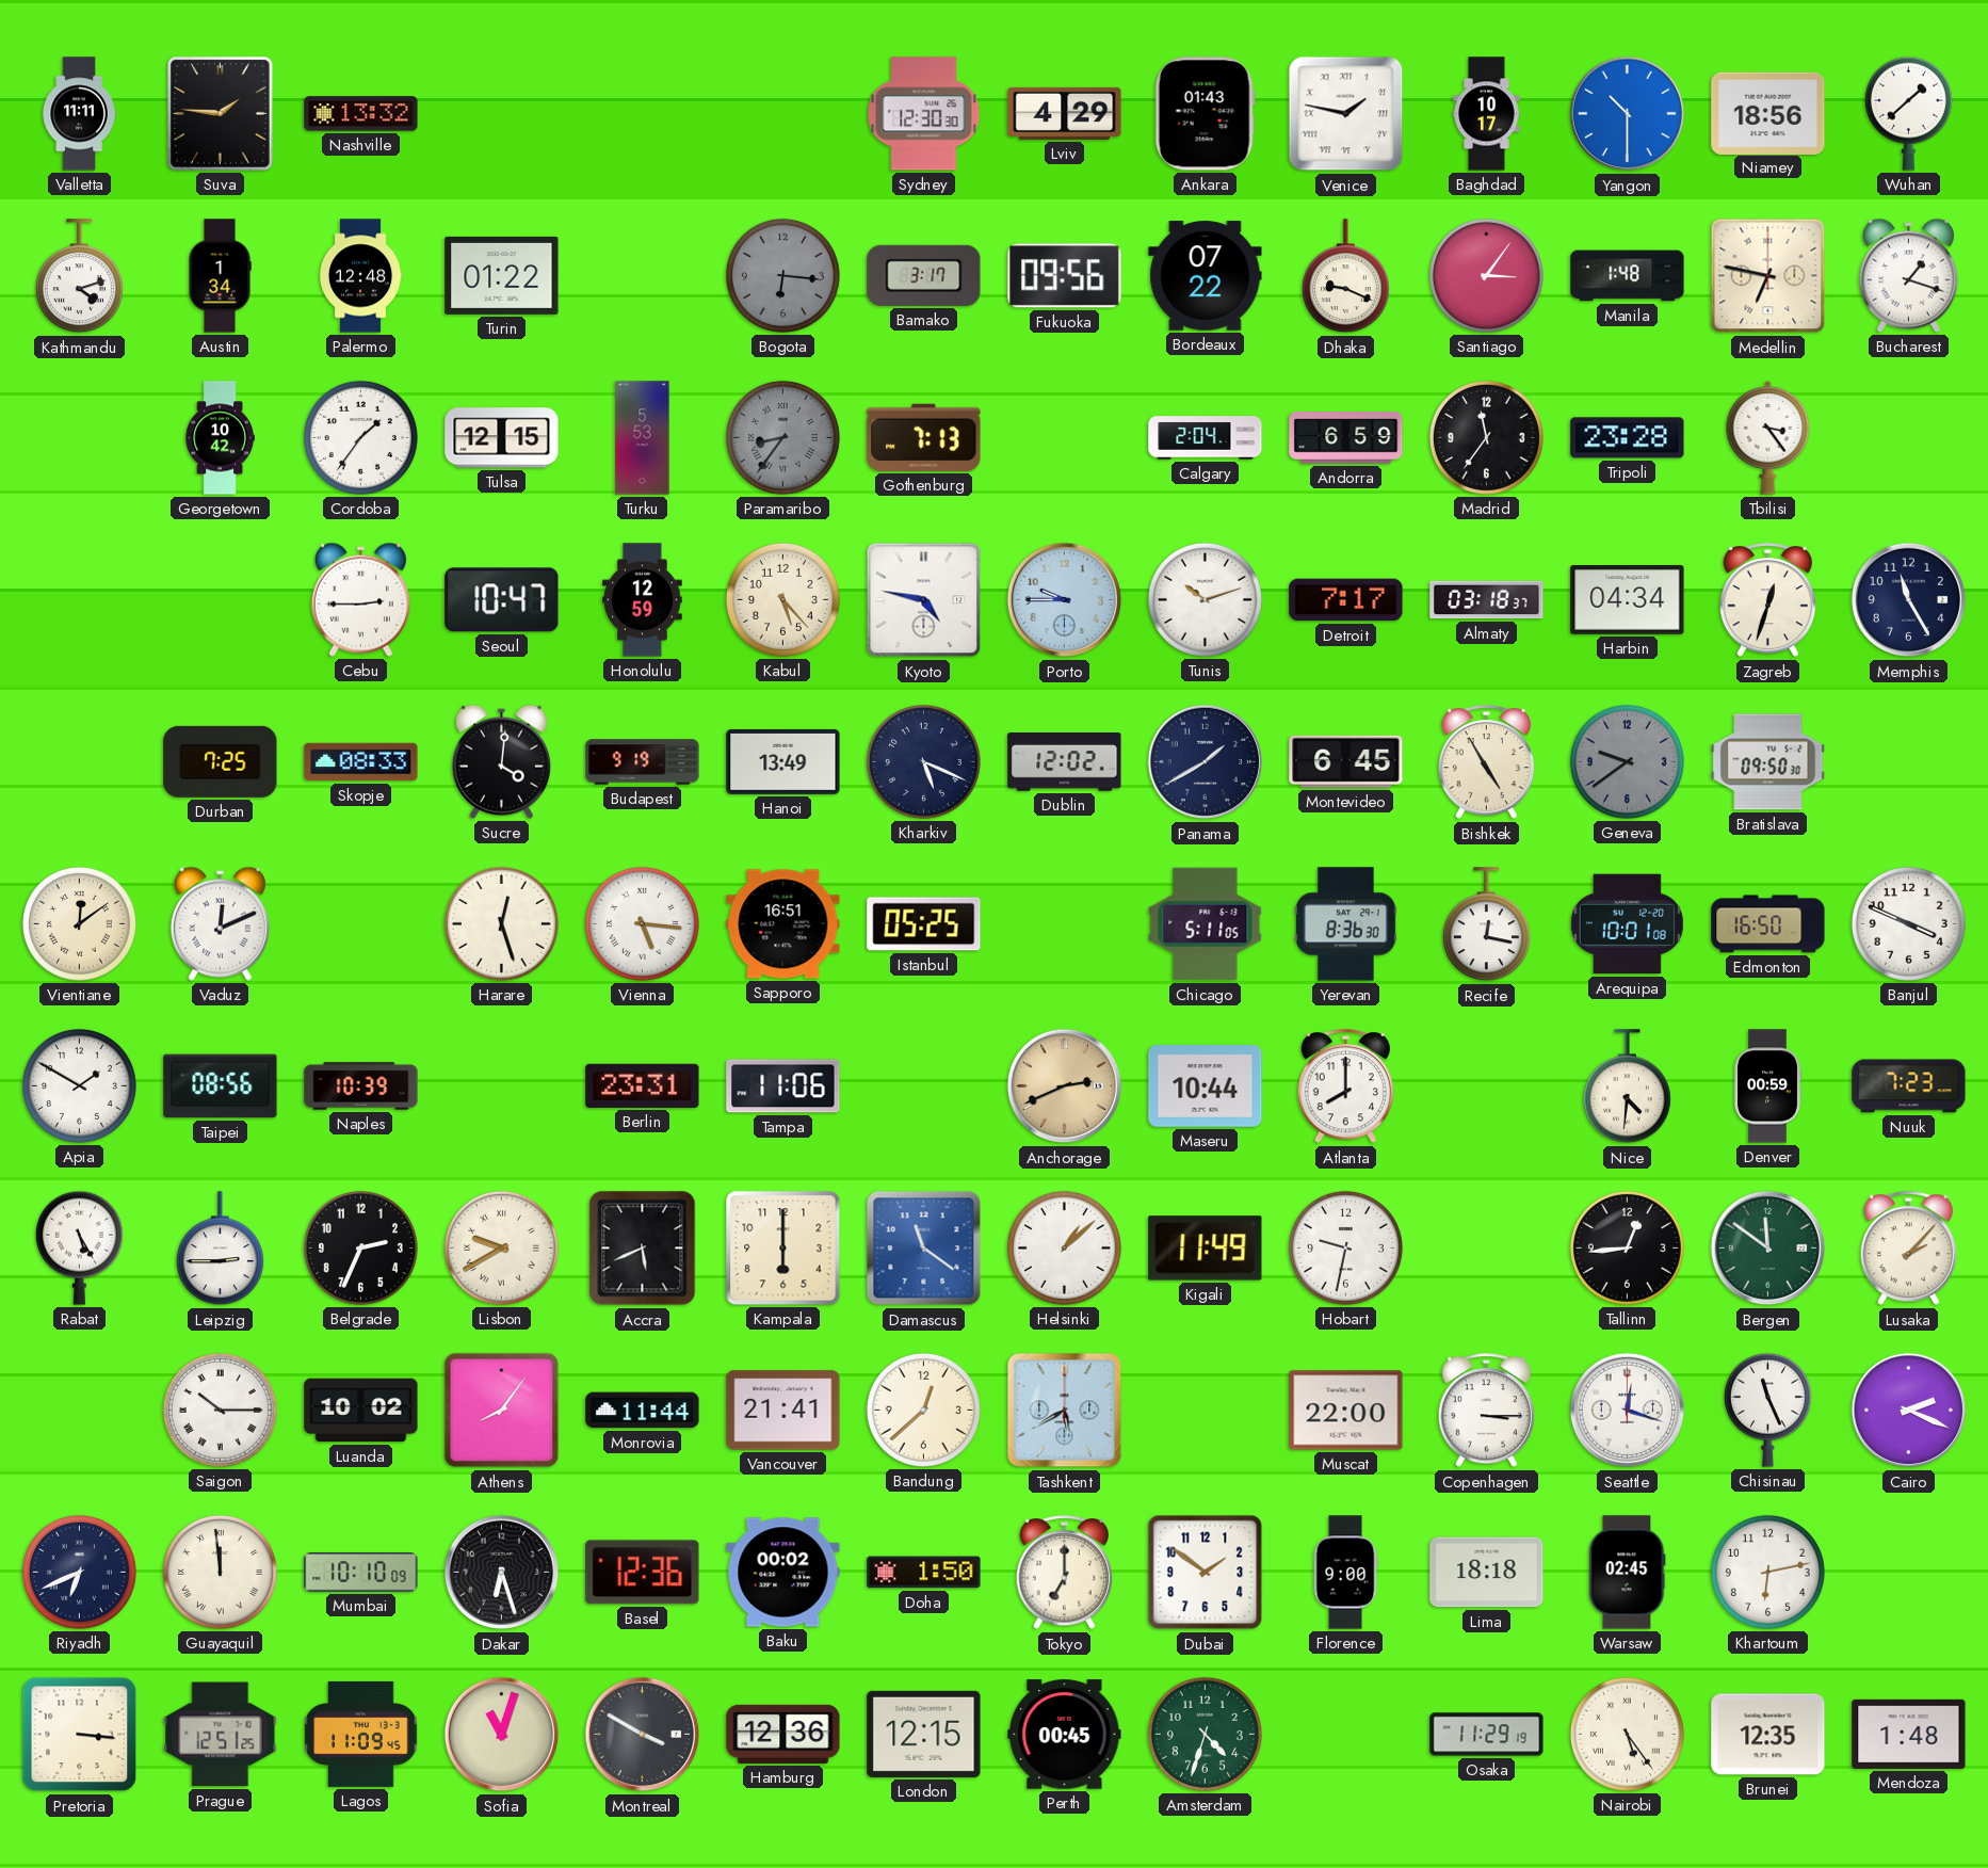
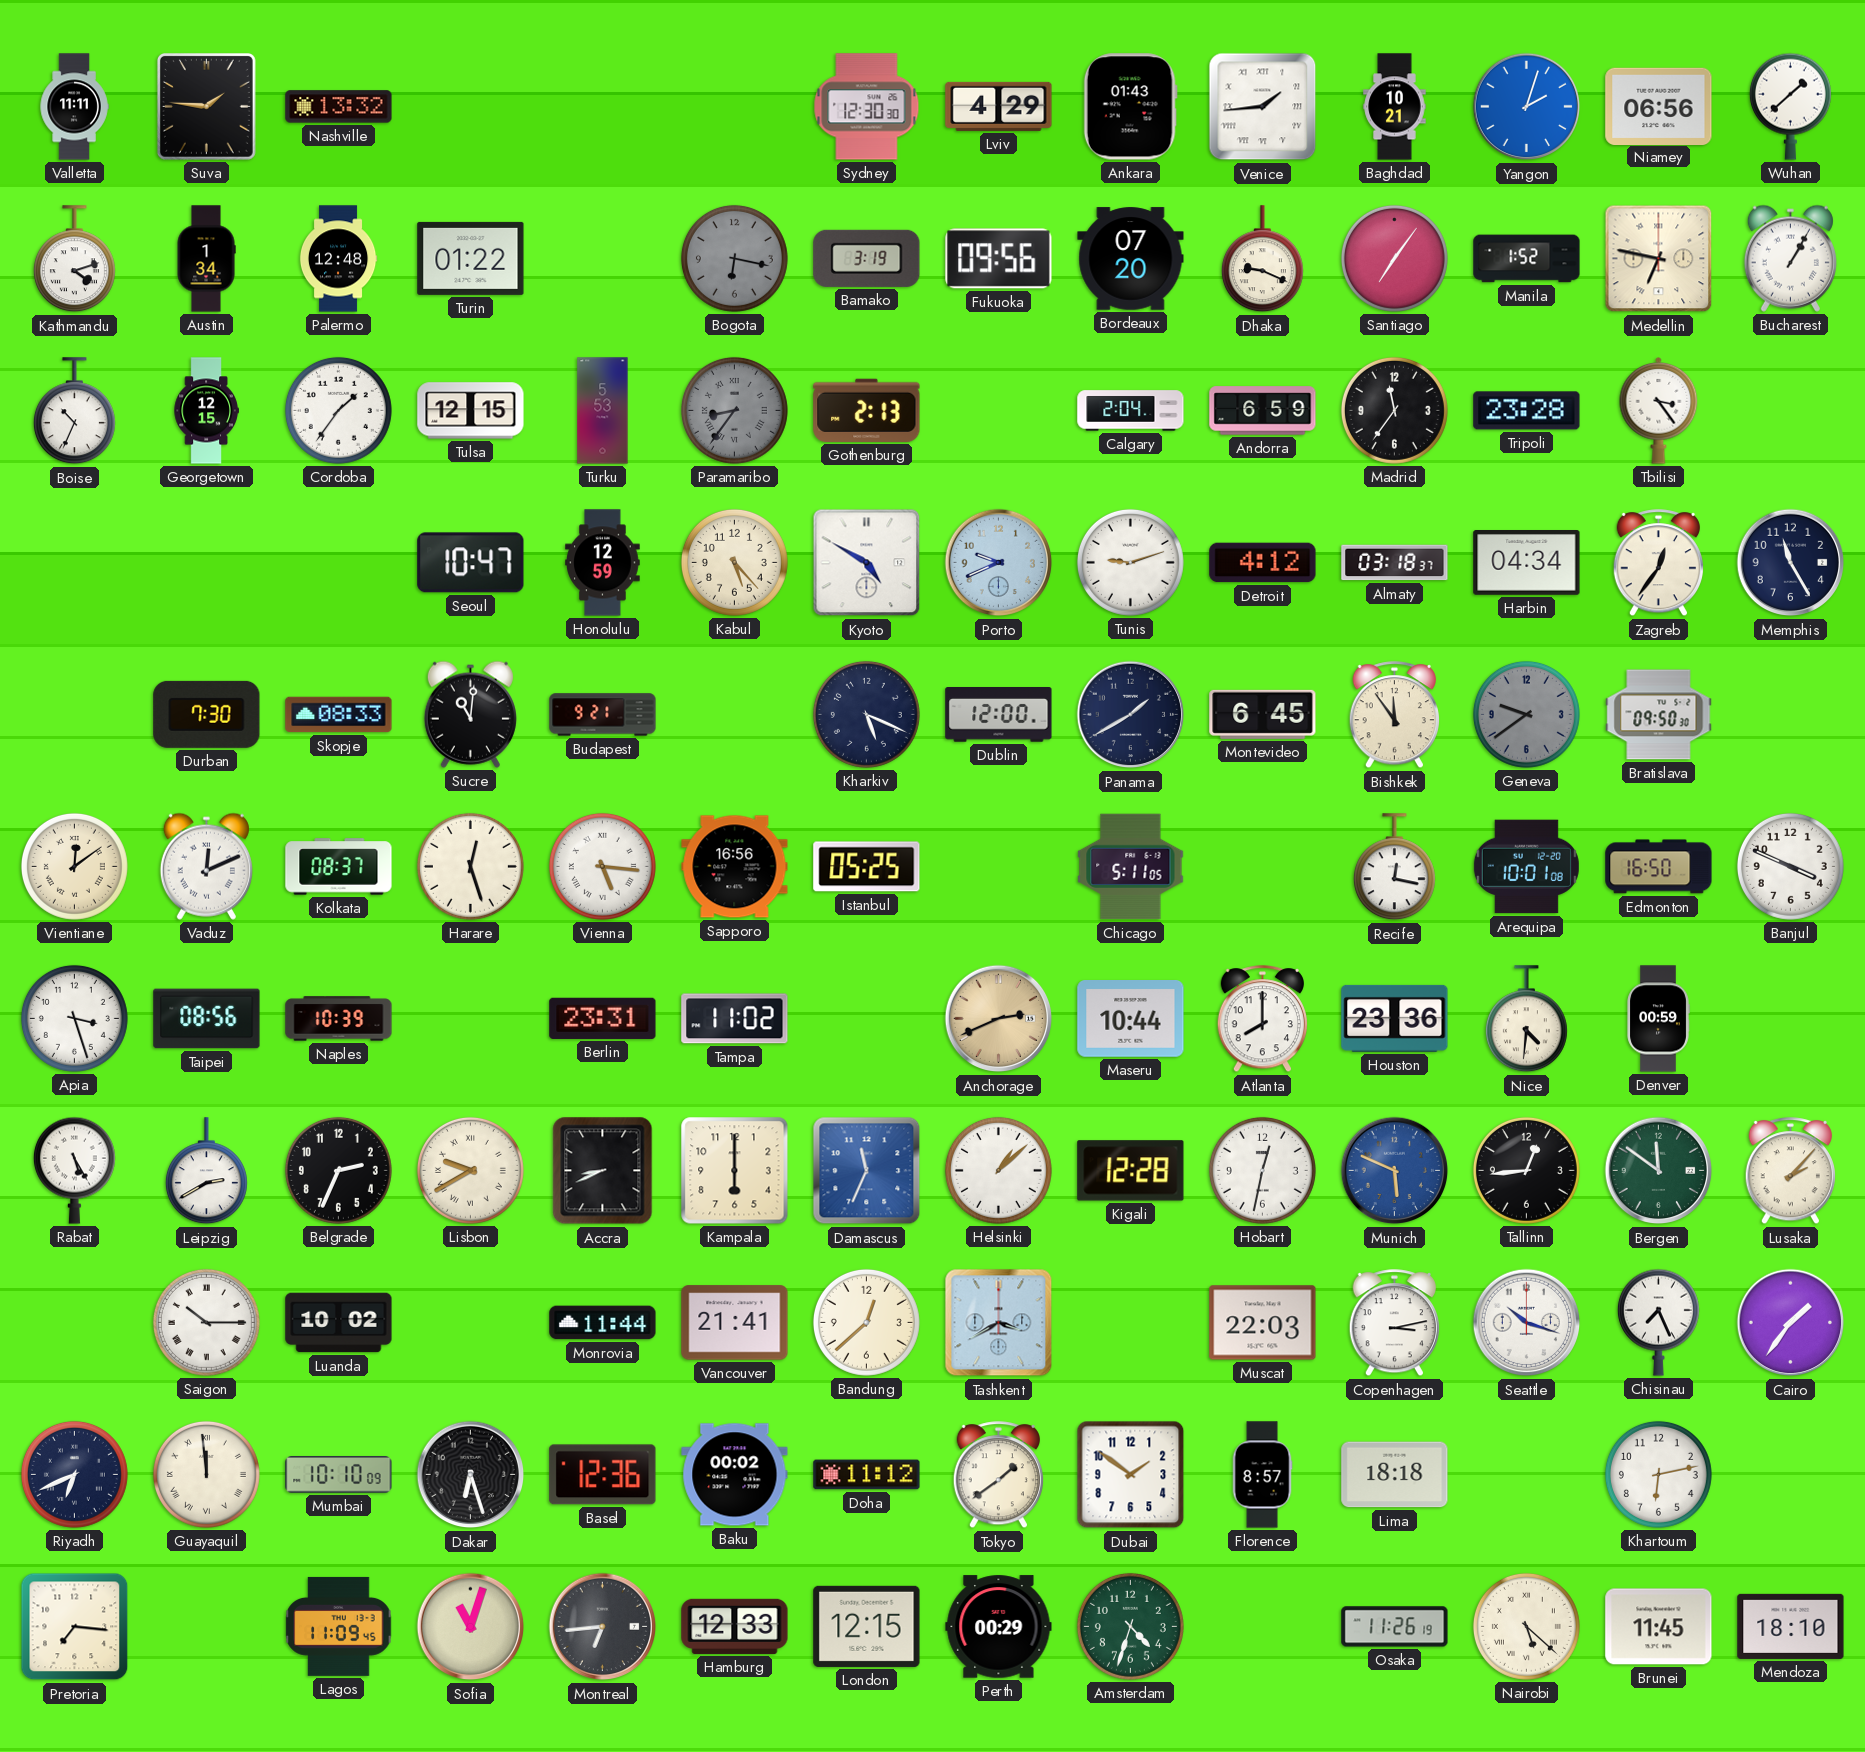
Venice: 1:47 -> 1:44
Baghdad: 10:17 -> 10:21
Yangon: 10:30 -> 2:03
Niamey: 18:56 -> 06:56
Bogota: 6:16 -> 6:17
Bamako: 3:17 -> 3:19
Bordeaux: 07:22 -> 07:20
Santiago: 3:06 -> 7:06
Manila: 1:48 -> 1:52
Bucharest: 1:18 -> 1:05
Boise: none -> 10:34
Georgetown: 10:42 -> 12:15
Gothenburg: 7:13 -> 2:13
Cebu: 2:45 -> none
Kyoto: 4:47 -> 4:50
Porto: 9:45 -> 9:41
Tunis: 10:12 -> 9:12
Detroit: 7:17 -> 4:12
Zagreb: 12:33 -> 12:36
Durban: 7:25 -> 7:30
Sucre: 4:01 -> 11:01
Budapest: 9:19 -> 9:21
Hanoi: 13:49 -> none
Dublin: 12:02 -> 12:00
Bishkek: 4:55 -> 11:54
Kolkata: none -> 08:37
Sapporo: 16:51 -> 16:56
Yerevan: 8:36 -> none
Apia: 1:50 -> 3:27
Tampa: 11:06 -> 11:02
Houston: none -> 23:36
Nuuk: 7:23 -> none
Leipzig: 2:45 -> 2:40
Accra: 5:41 -> 8:41
Damascus: 11:21 -> 11:34
Kigali: 11:49 -> 12:28
Hobart: 9:32 -> 12:32
Munich: none -> 5:49
Athens: 8:06 -> none
Tashkent: 5:40 -> 3:40
Muscat: 22:00 -> 22:03
Copenhagen: 3:15 -> 3:13
Seattle: 12:18 -> 10:18
Chisinau: 11:26 -> 7:26
Cairo: 2:19 -> 1:36
Doha: 1:50 -> 11:12
Tokyo: 7:00 -> 1:39
Florence: 9:00 -> 8:57
Warsaw: 02:45 -> none
Pretoria: 3:16 -> 7:16
Prague: 12:51 -> none
Montreal: 3:50 -> 6:44
Hamburg: 12:36 -> 12:33
Perth: 00:45 -> 00:29
Osaka: 11:29 -> 11:26
Nairobi: 5:24 -> 5:22
Brunei: 12:35 -> 11:45
Mendoza: 1:48 -> 18:10
